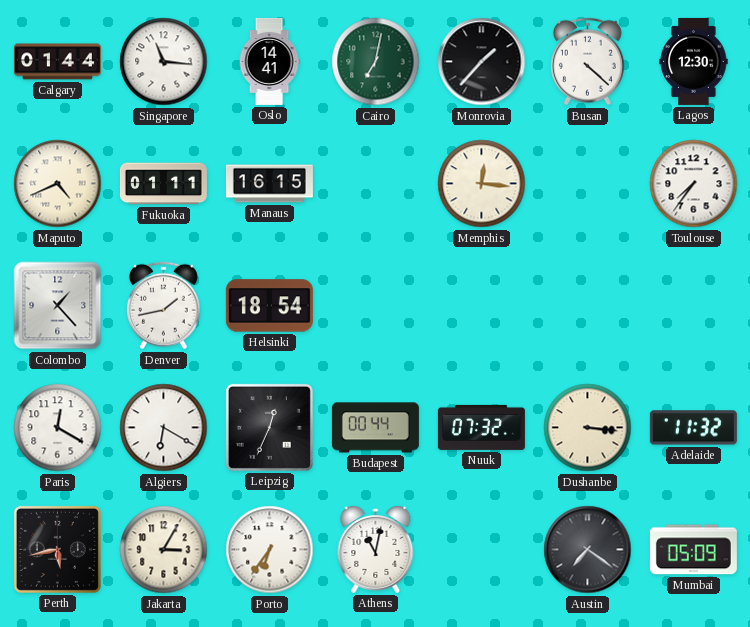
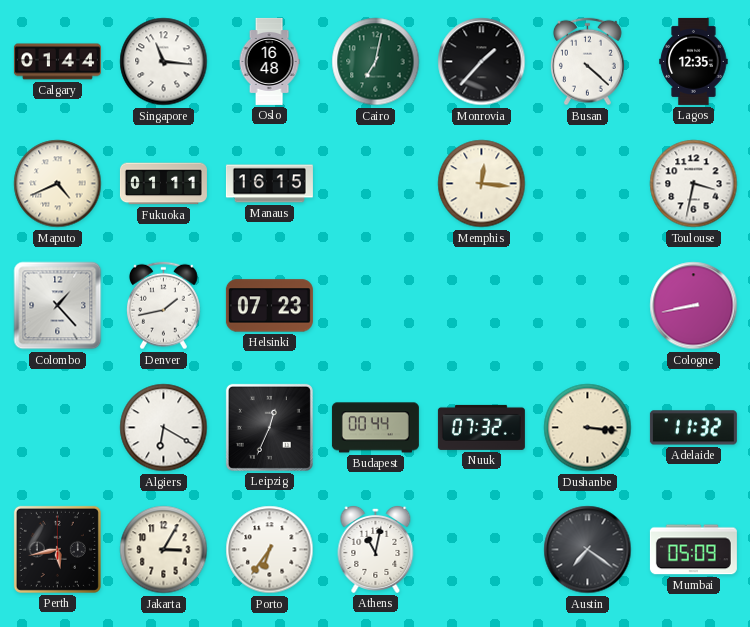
Oslo: 14:41 -> 16:48
Lagos: 12:30 -> 12:35
Toulouse: 7:36 -> 3:32
Helsinki: 18:54 -> 07:23
Cologne: none -> 8:43
Paris: 12:20 -> none
